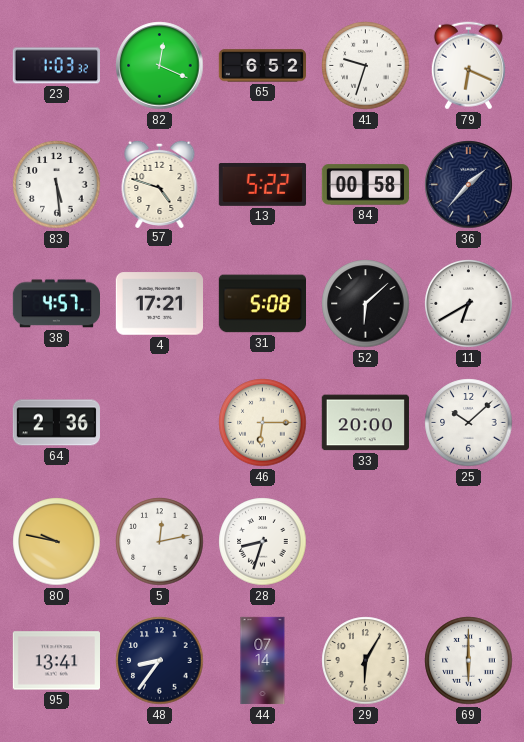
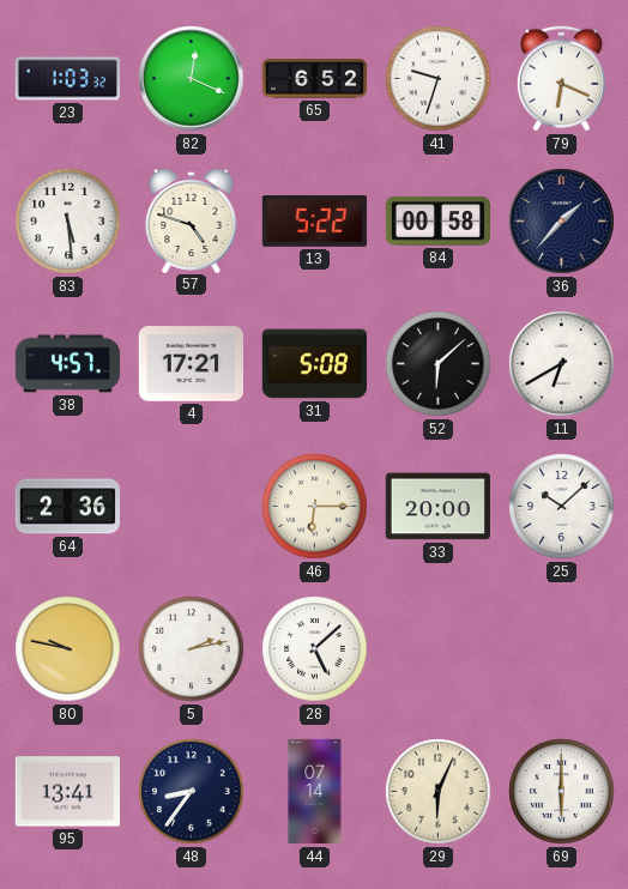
5: 12:13 -> 2:13
28: 8:33 -> 5:08
29: 6:05 -> 6:04
